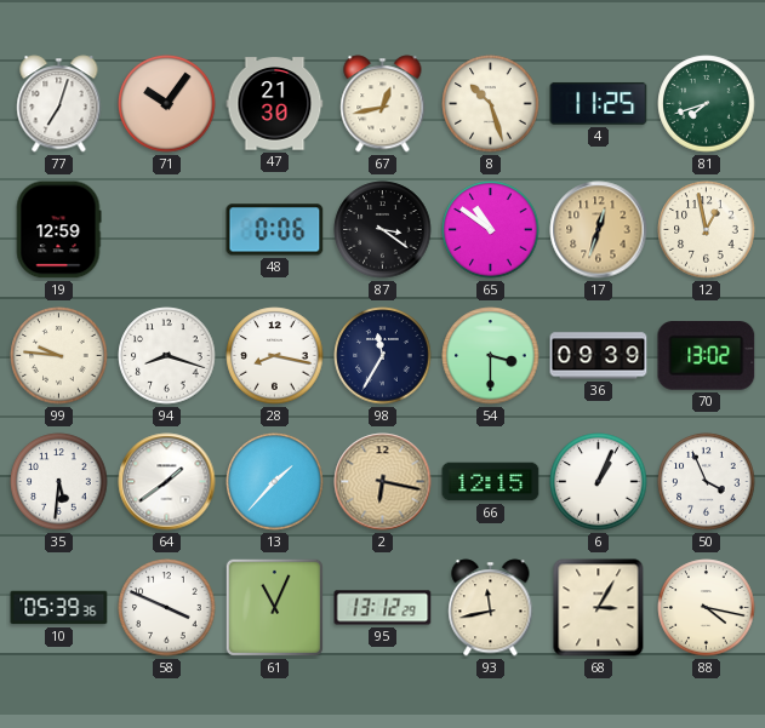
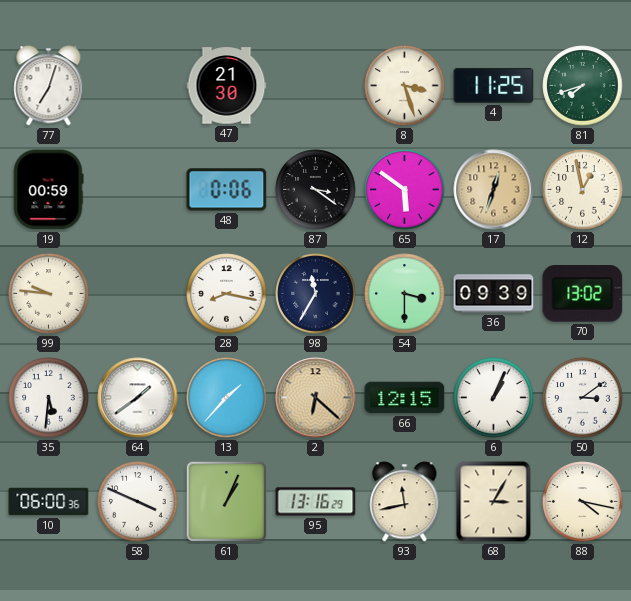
71: 10:06 -> none
67: 12:43 -> none
8: 10:27 -> 3:27
19: 12:59 -> 00:59
65: 10:51 -> 5:51
94: 8:18 -> none
2: 6:17 -> 6:22
50: 3:56 -> 3:09
10: 05:39 -> 06:00
61: 11:04 -> 1:04
95: 13:12 -> 13:16
